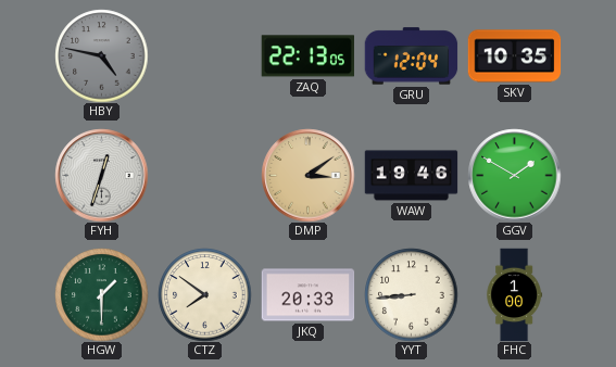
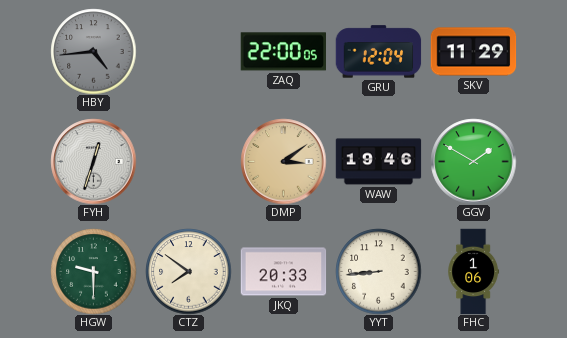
HBY: 4:47 -> 4:44
ZAQ: 22:13 -> 22:00
SKV: 10:35 -> 11:29
HGW: 1:30 -> 9:30
FHC: 1:00 -> 1:06
